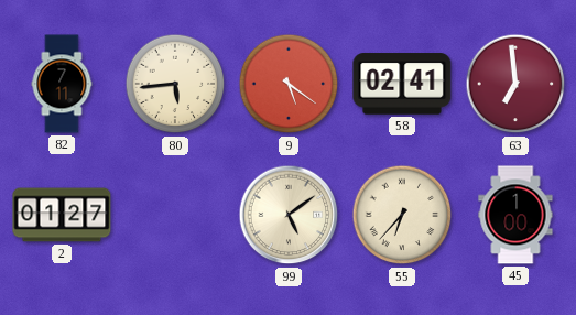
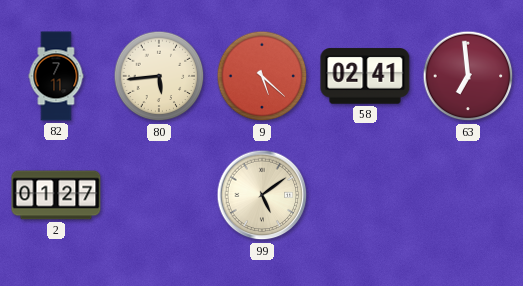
9: 5:21 -> 5:22
55: 6:37 -> none
45: 1:00 -> none
